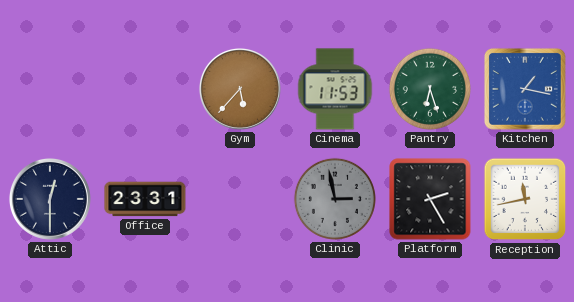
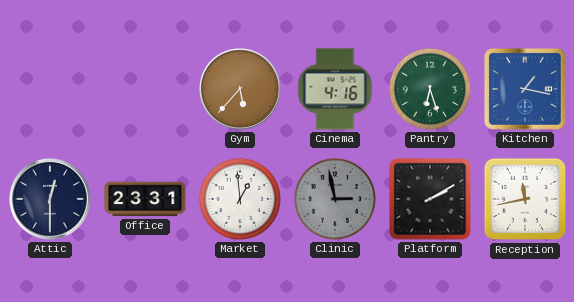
Cinema: 11:53 -> 4:16
Market: none -> 12:59
Platform: 2:25 -> 2:10
